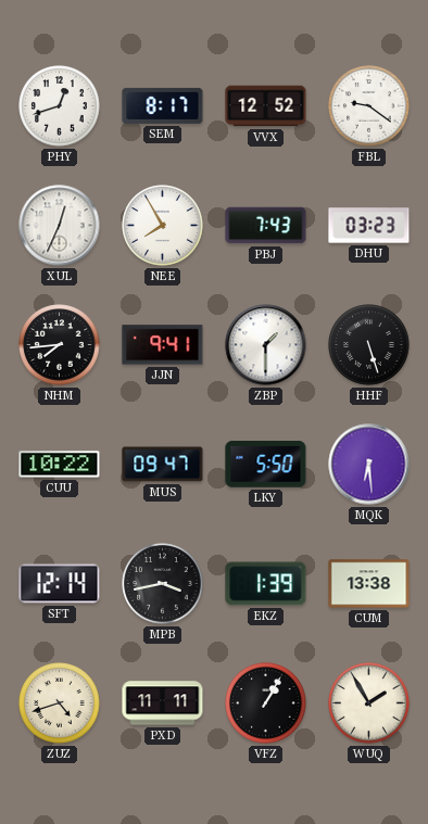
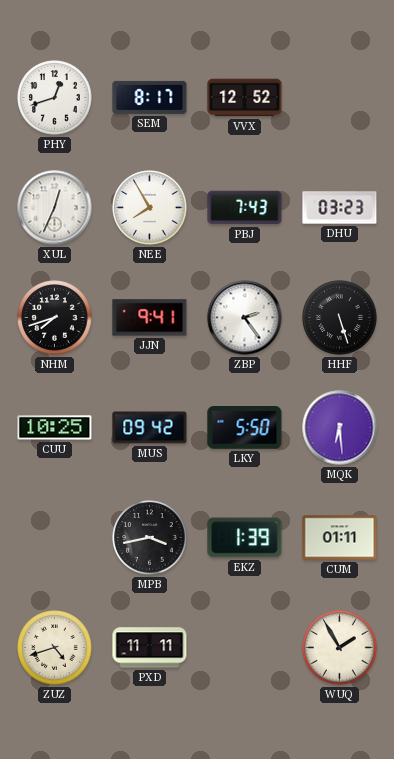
FBL: 9:21 -> none
NHM: 7:44 -> 7:42
ZBP: 1:30 -> 2:24
CUU: 10:22 -> 10:25
MUS: 09:47 -> 09:42
SFT: 12:14 -> none
CUM: 13:38 -> 01:11
VFZ: 1:05 -> none
